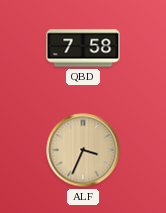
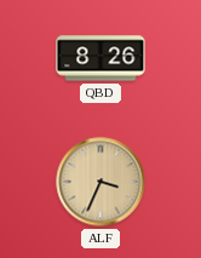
QBD: 7:58 -> 8:26
